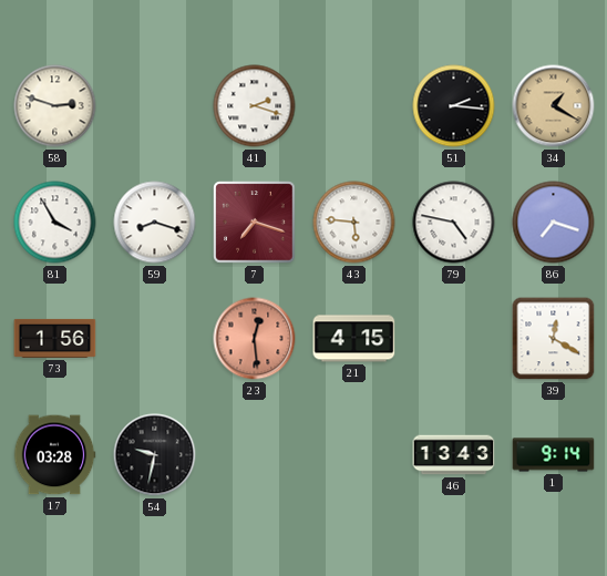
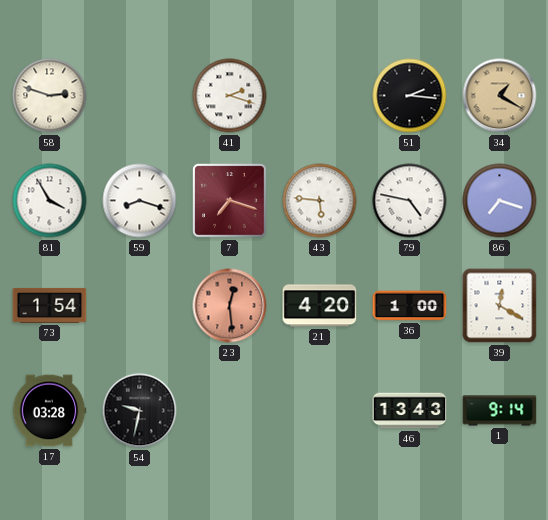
73: 1:56 -> 1:54
21: 4:15 -> 4:20
36: none -> 1:00
